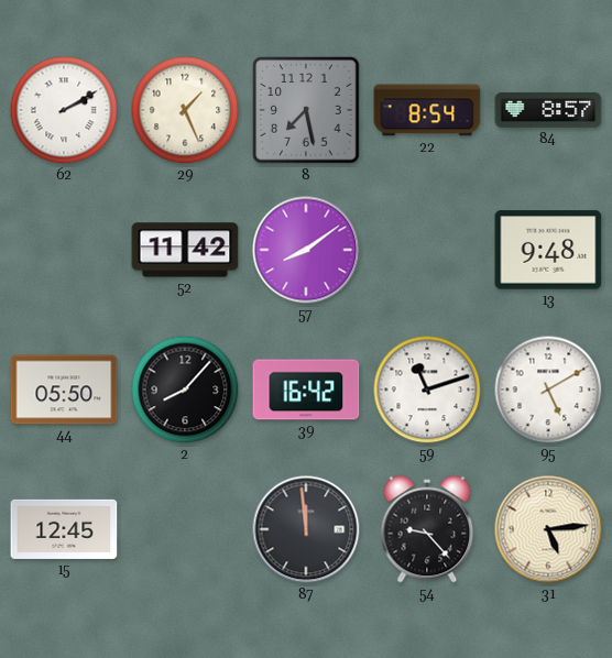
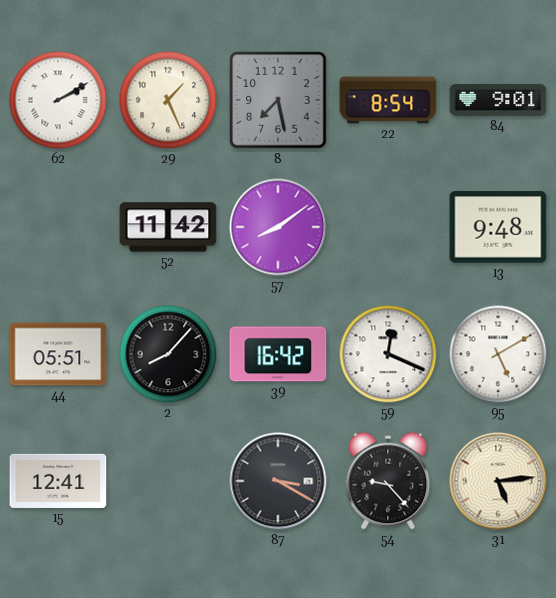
84: 8:57 -> 9:01
44: 05:50 -> 05:51
59: 11:12 -> 12:19
15: 12:45 -> 12:41
87: 11:59 -> 3:20
